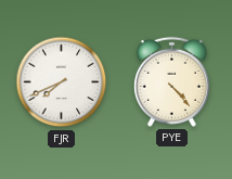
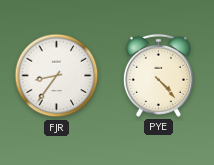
FJR: 7:41 -> 8:36
